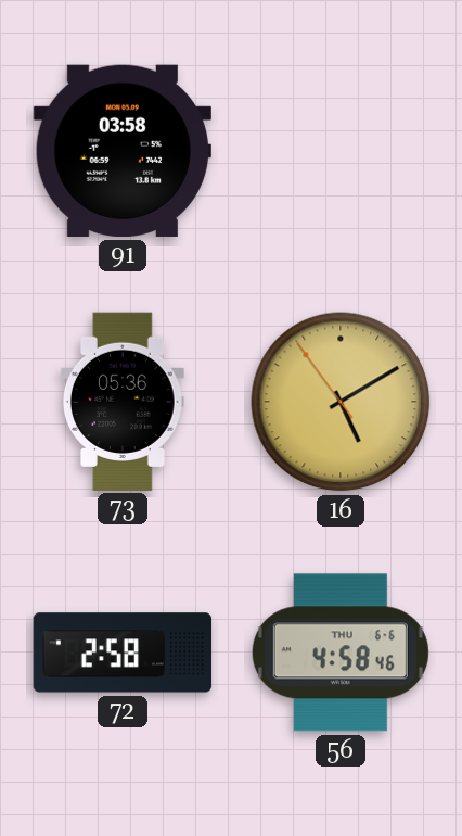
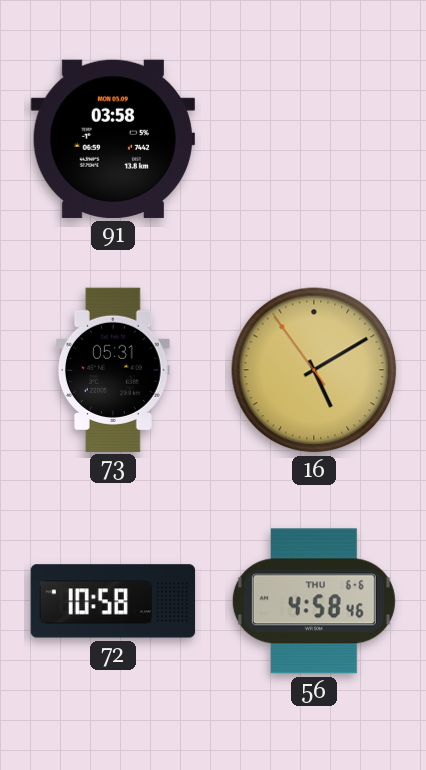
73: 05:36 -> 05:31
72: 2:58 -> 10:58
